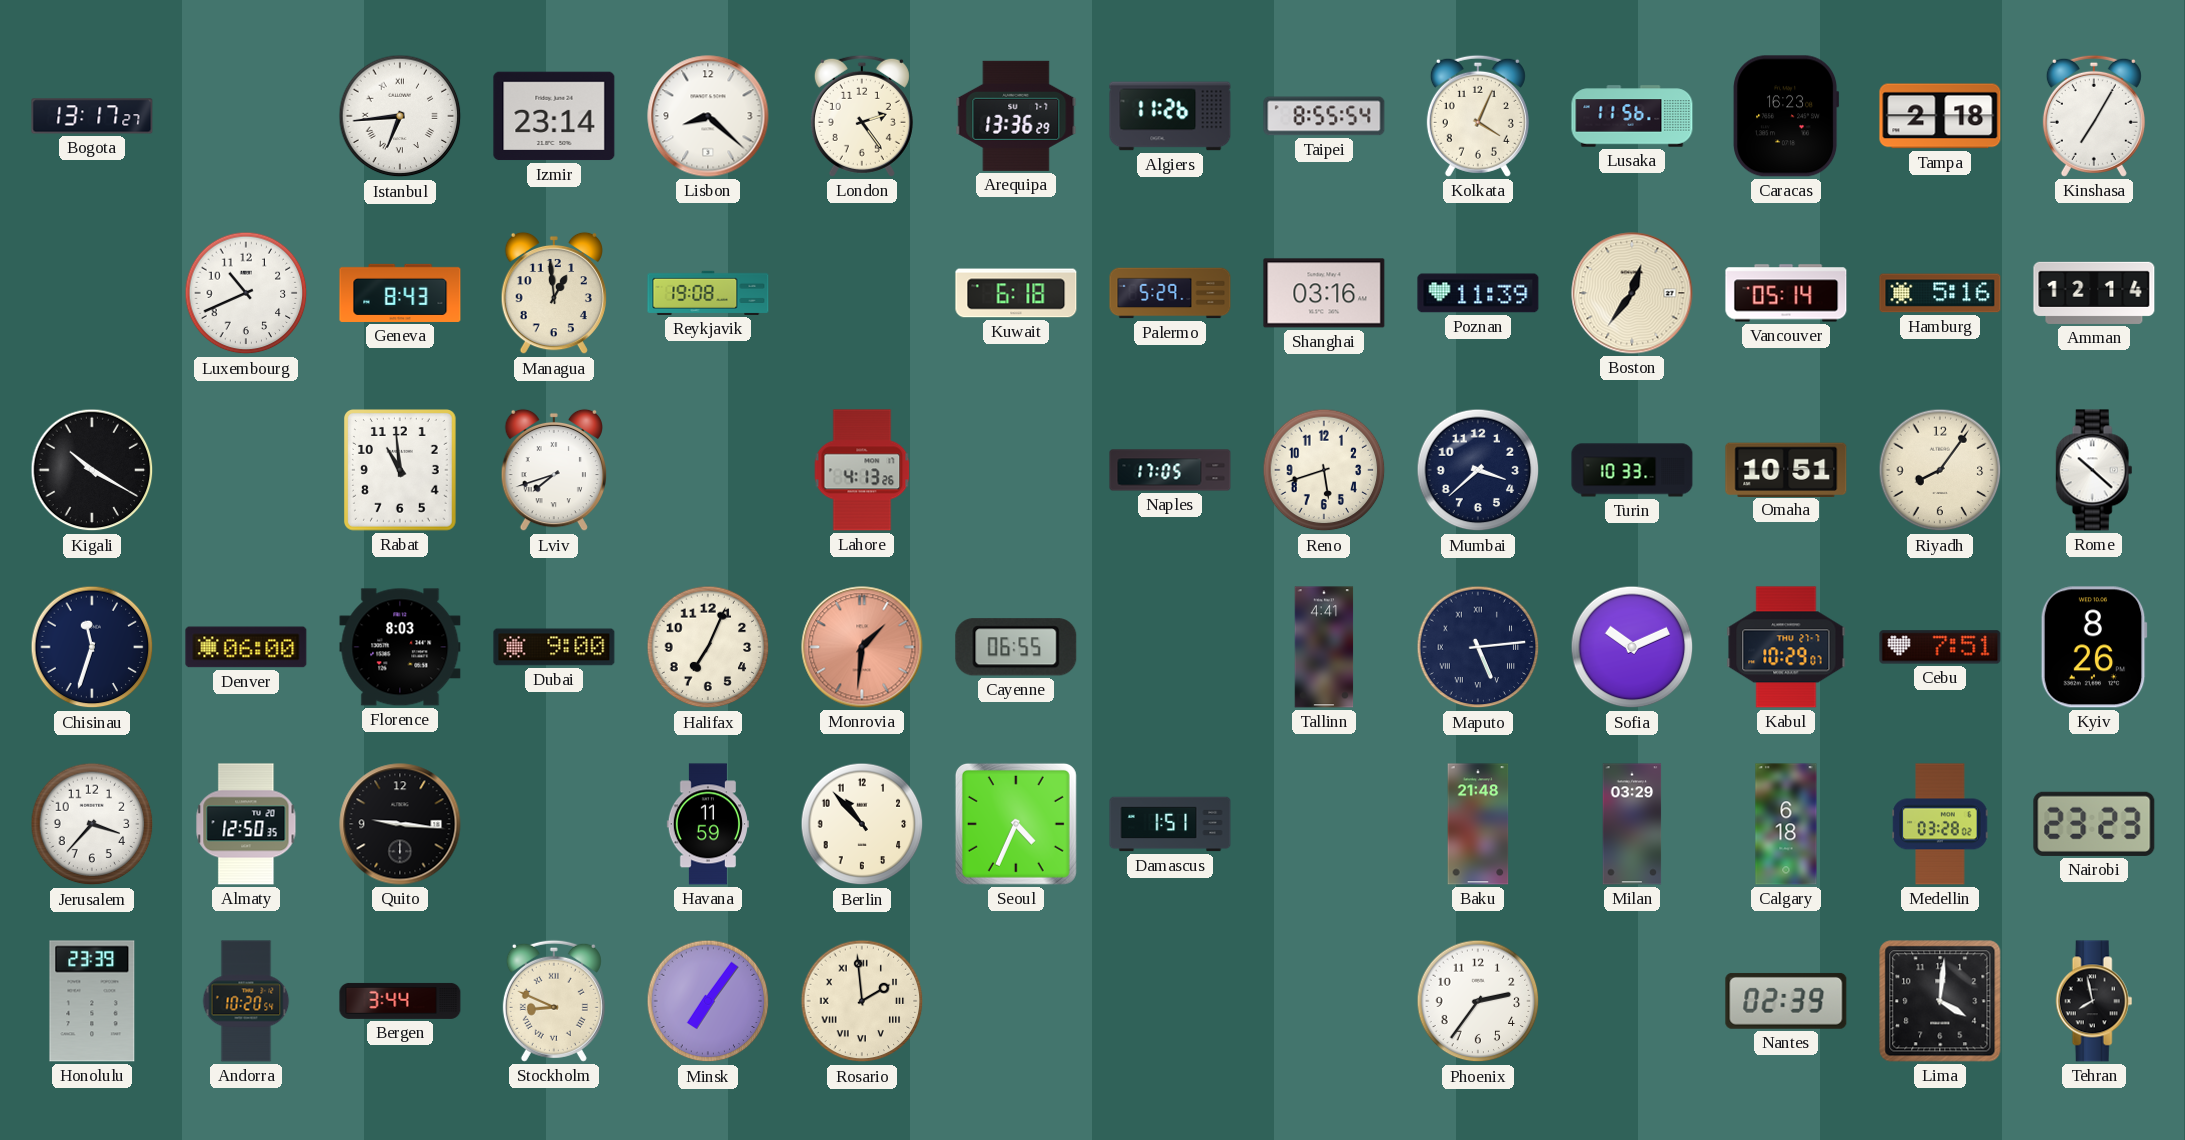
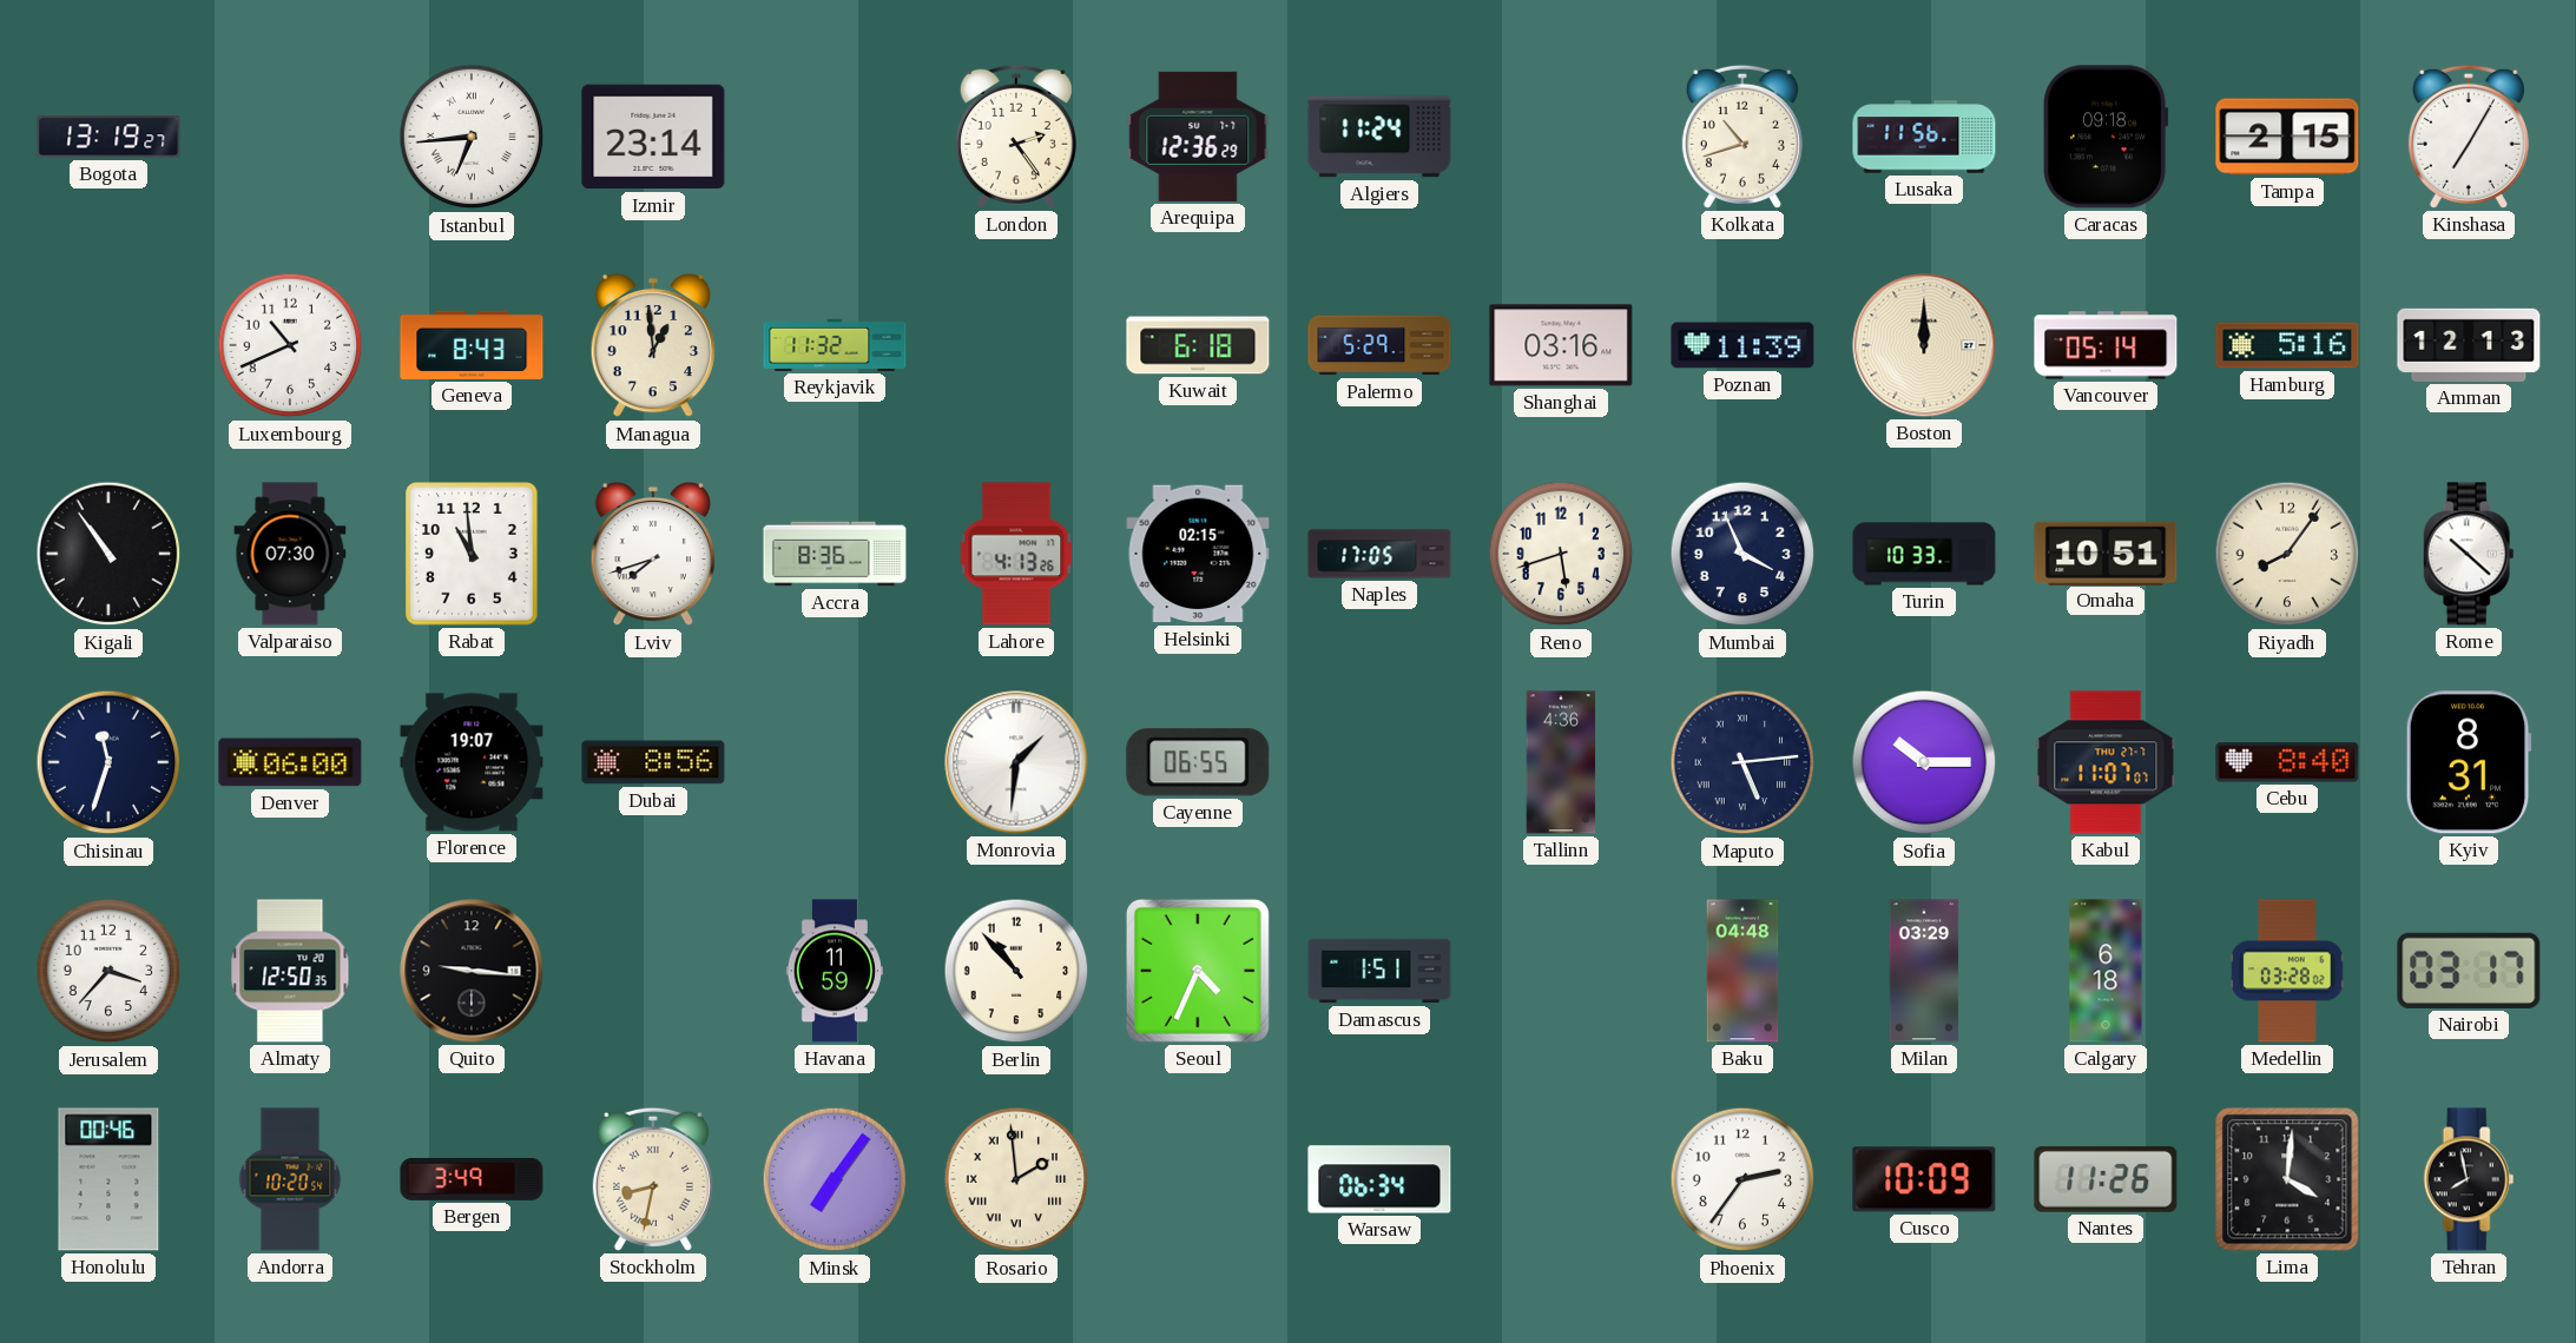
Bogota: 13:17 -> 13:19
Lisbon: 8:22 -> none
Arequipa: 13:36 -> 12:36
Algiers: 11:26 -> 11:24
Taipei: 8:55 -> none
Kolkata: 4:04 -> 10:42
Caracas: 16:23 -> 09:18
Tampa: 2:18 -> 2:15
Reykjavik: 19:08 -> 11:32
Boston: 12:36 -> 12:00
Amman: 12:14 -> 12:13
Kigali: 10:20 -> 10:54
Valparaiso: none -> 07:30
Accra: none -> 8:36
Helsinki: none -> 02:15
Mumbai: 3:38 -> 3:56
Florence: 8:03 -> 19:07
Dubai: 9:00 -> 8:56
Halifax: 7:04 -> none
Monrovia dial: salmon -> white
Tallinn: 4:41 -> 4:36
Sofia: 10:11 -> 10:15
Kabul: 10:29 -> 11:07
Cebu: 7:51 -> 8:40
Kyiv: 8:26 -> 8:31
Baku: 21:48 -> 04:48
Nairobi: 23:23 -> 03:17
Honolulu: 23:39 -> 00:46
Bergen: 3:44 -> 3:49
Stockholm: 8:49 -> 8:32
Warsaw: none -> 06:34
Cusco: none -> 10:09
Nantes: 02:39 -> 11:26
